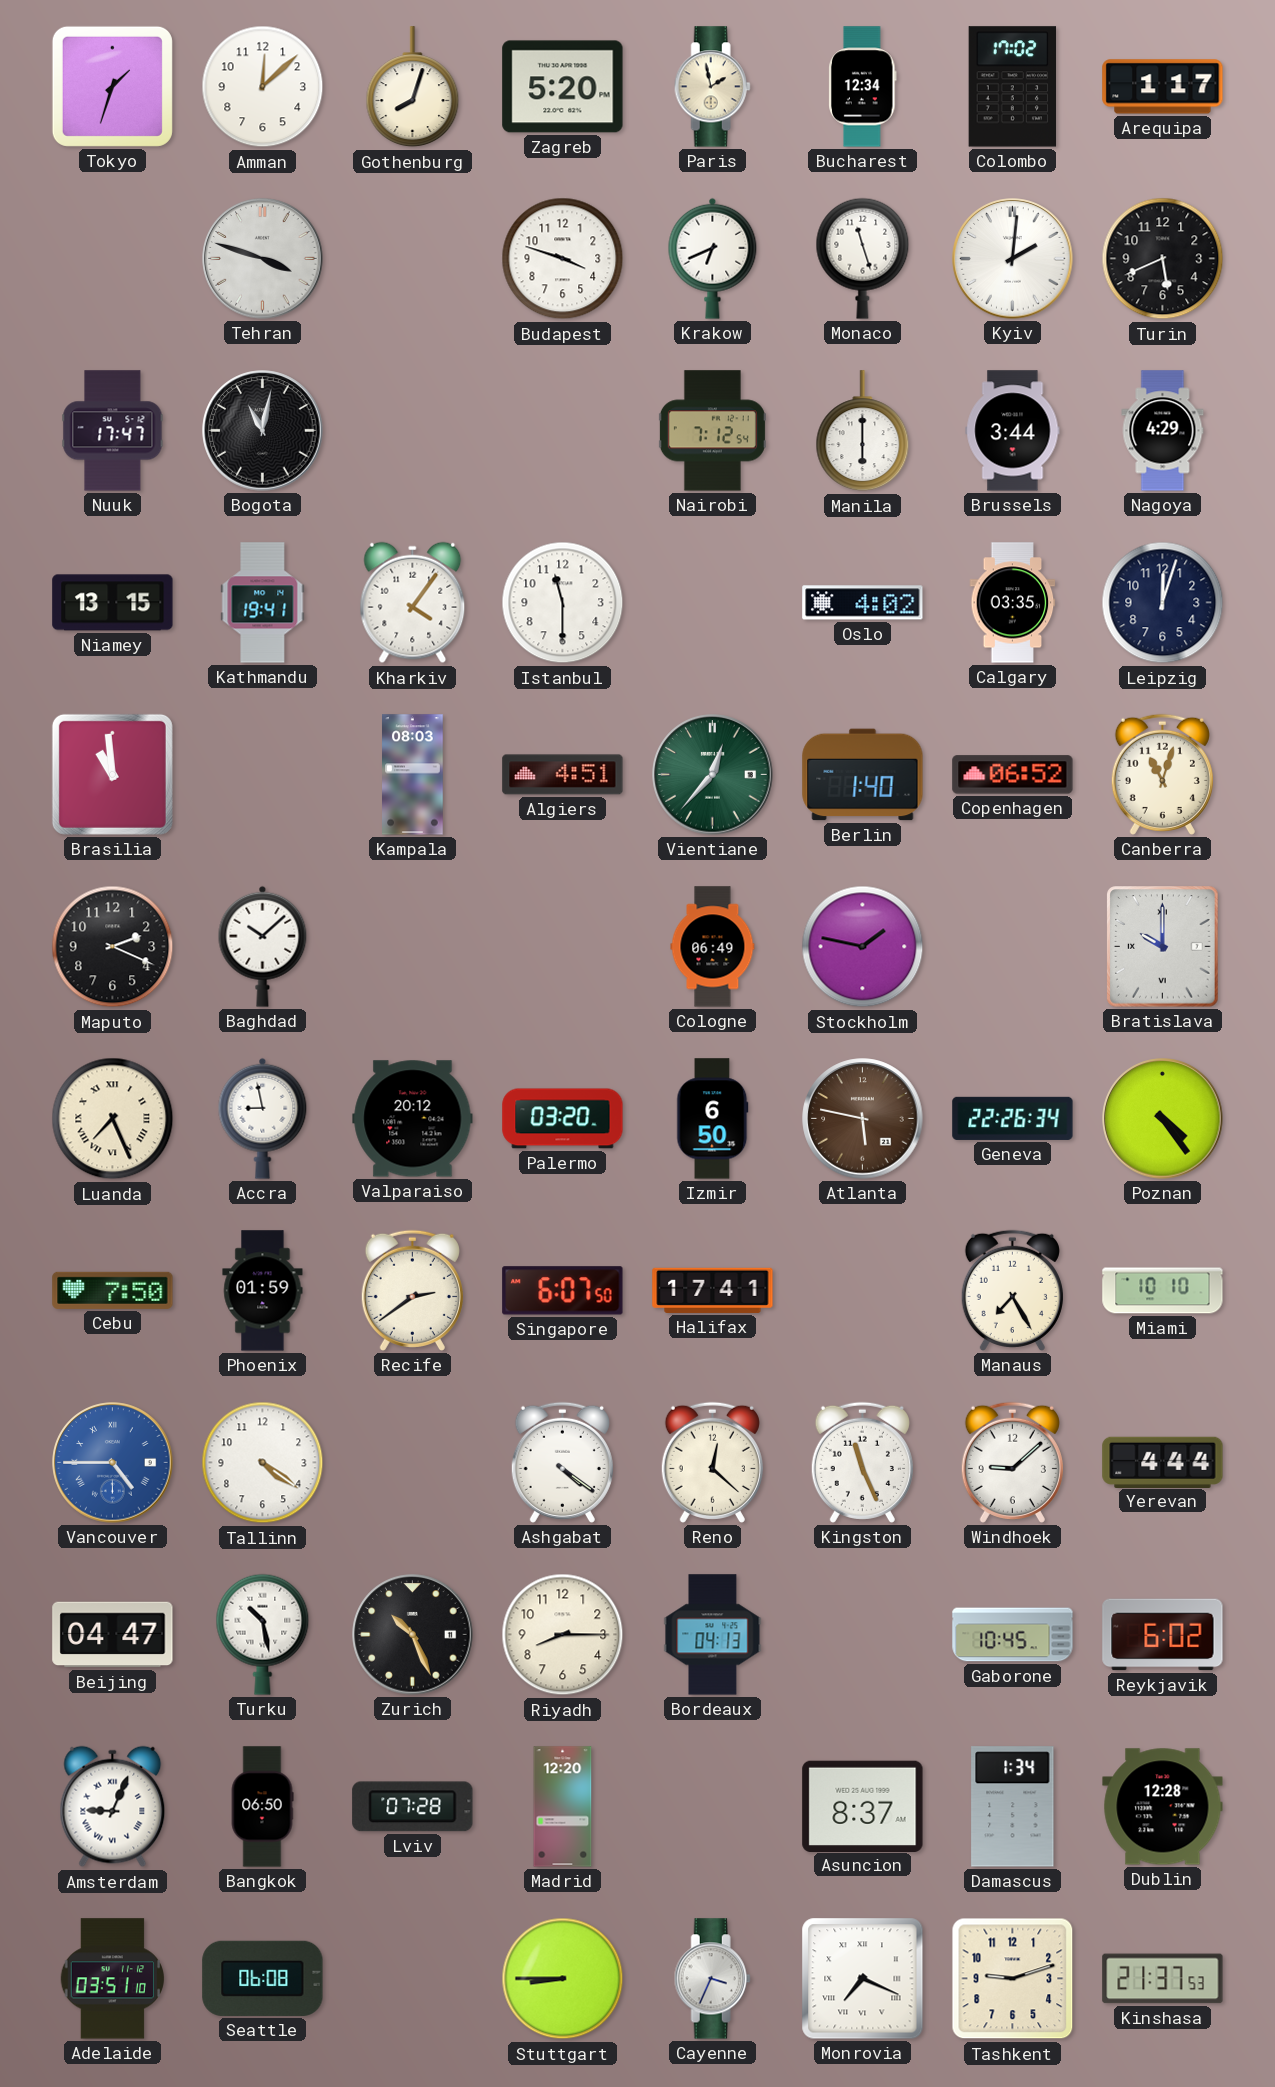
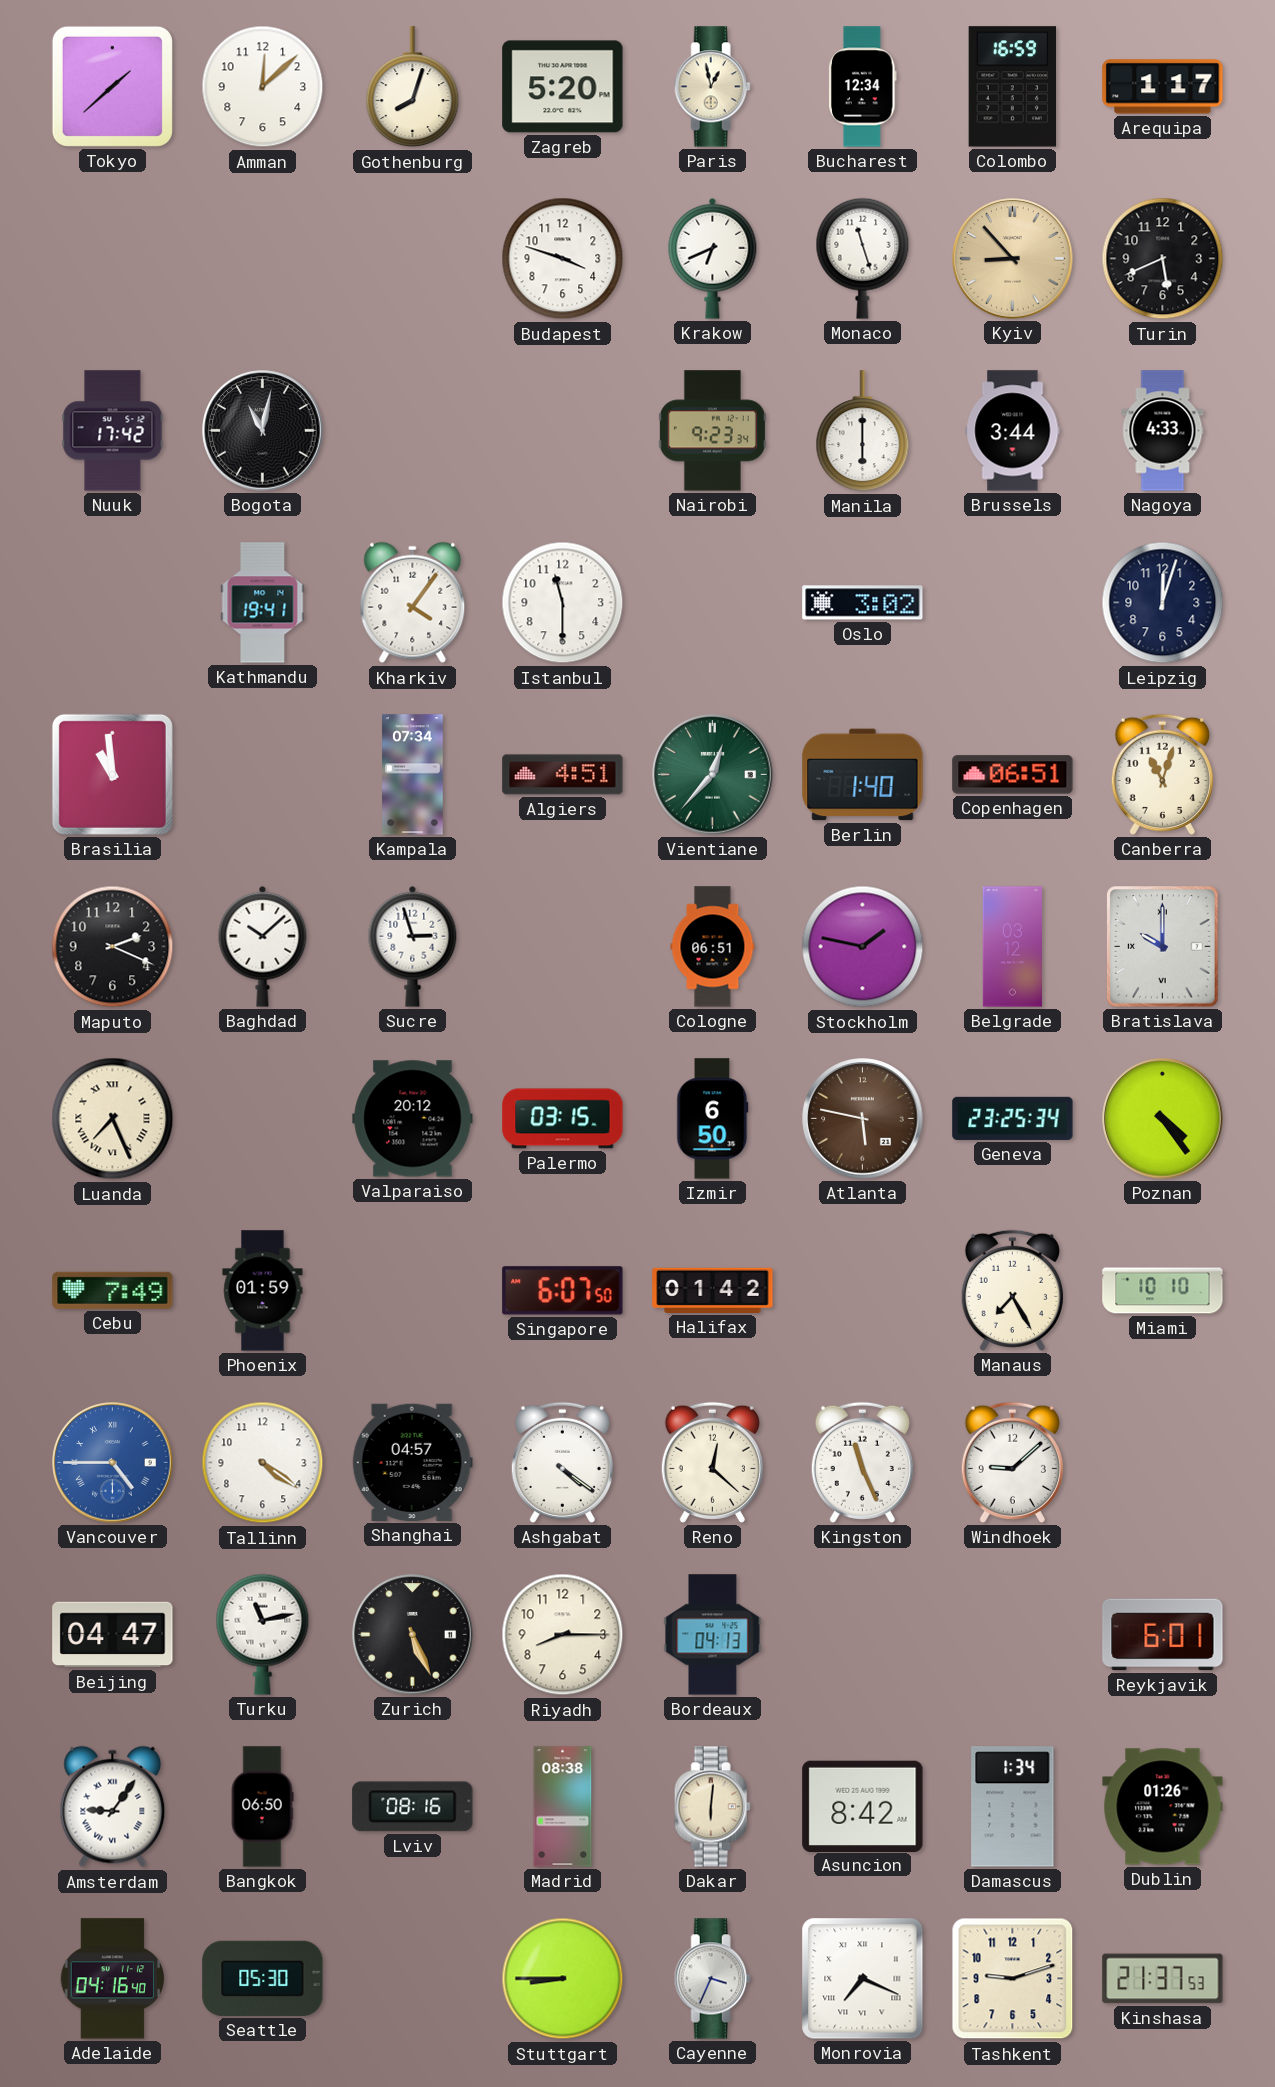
Tokyo: 1:33 -> 1:38
Paris: 1:58 -> 12:58
Colombo: 17:02 -> 16:59
Tehran: 3:48 -> none
Kyiv: 2:01 -> 8:53
Kyiv dial: white -> champagne
Nuuk: 17:47 -> 17:42
Nairobi: 7:12 -> 9:23
Nagoya: 4:29 -> 4:33
Niamey: 13:15 -> none
Oslo: 4:02 -> 3:02
Calgary: 03:35 -> none
Kampala: 08:03 -> 07:34
Copenhagen: 06:52 -> 06:51
Sucre: none -> 2:57
Cologne: 06:49 -> 06:51
Belgrade: none -> 03:12
Accra: 8:58 -> none
Palermo: 03:20 -> 03:15
Geneva: 22:26 -> 23:25
Cebu: 7:50 -> 7:49
Recife: 2:39 -> none
Halifax: 17:41 -> 01:42
Shanghai: none -> 04:57
Yerevan: 4:44 -> none
Turku: 10:28 -> 11:13
Zurich: 10:26 -> 5:26
Gaborone: 10:45 -> none
Reykjavik: 6:02 -> 6:01
Amsterdam: 9:04 -> 9:06
Lviv: 07:28 -> 08:16
Madrid: 12:20 -> 08:38
Dakar: none -> 6:01
Asuncion: 8:37 -> 8:42
Dublin: 12:28 -> 01:26
Adelaide: 03:51 -> 04:16
Seattle: 06:08 -> 05:30
